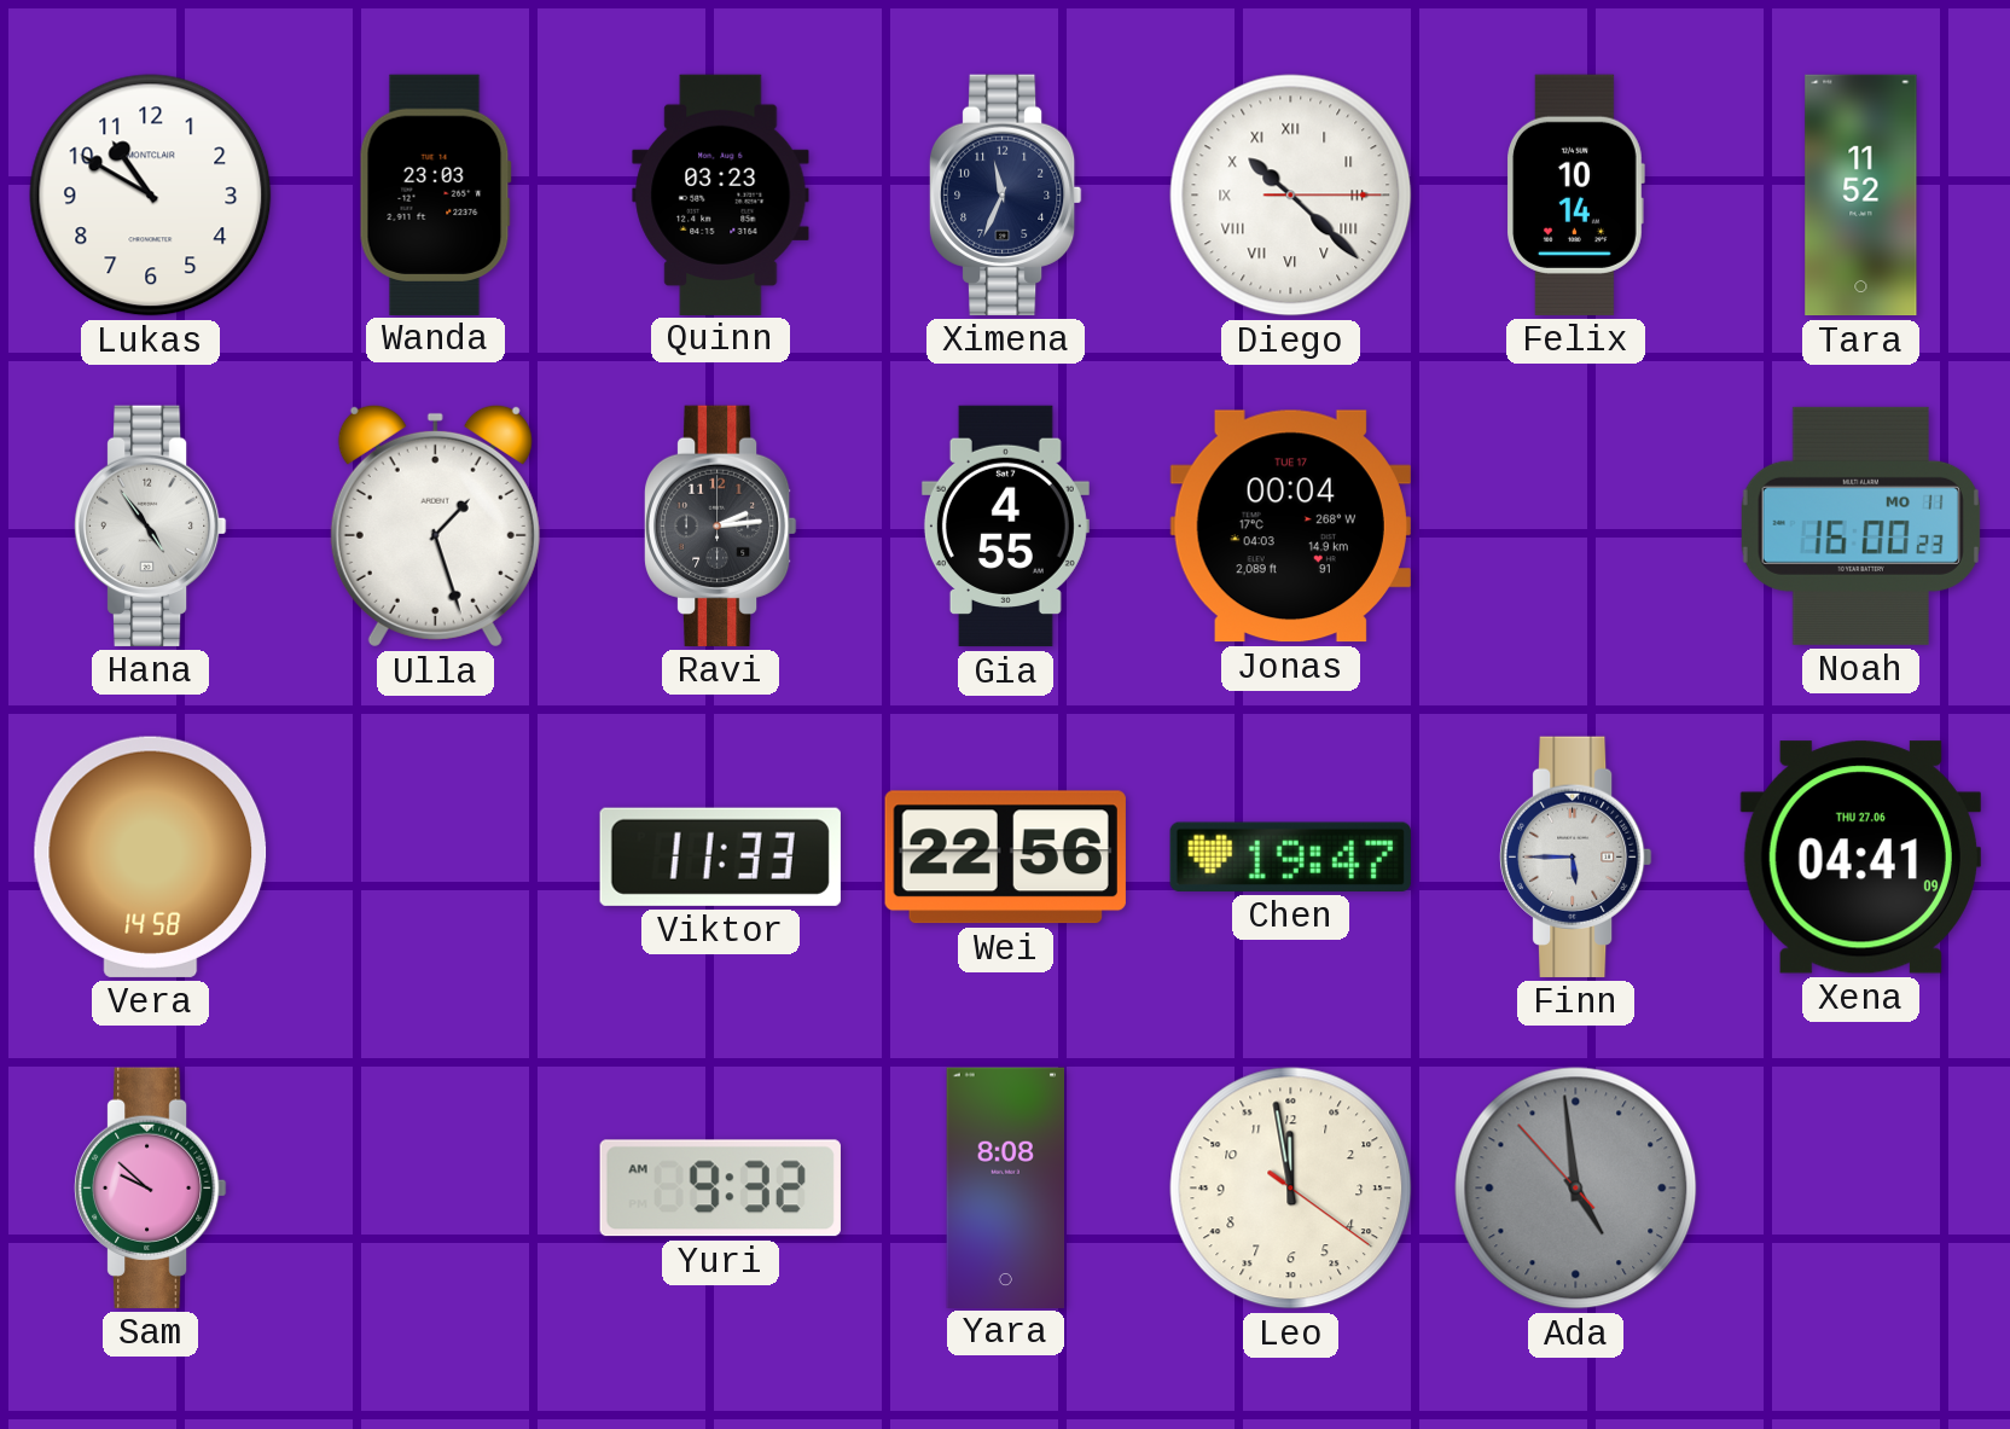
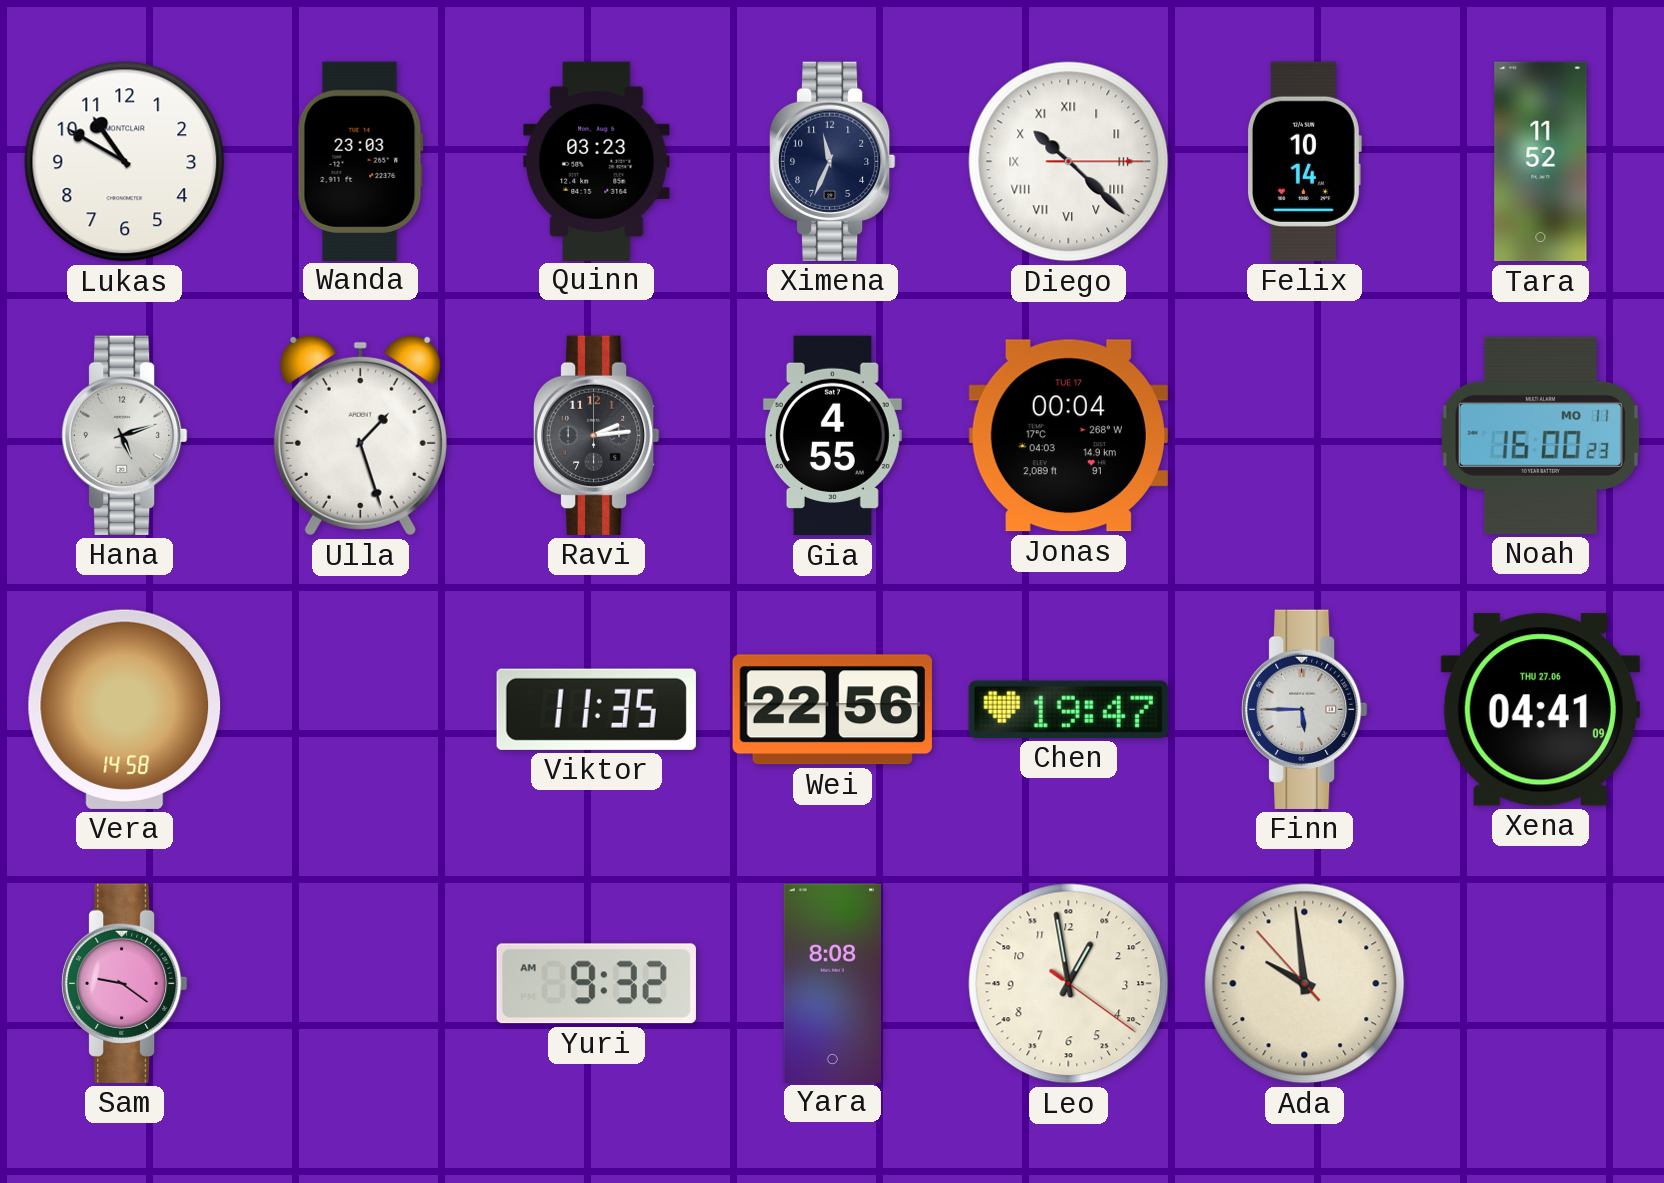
Hana: 4:54 -> 5:12
Viktor: 11:33 -> 11:35
Sam: 9:52 -> 9:21
Leo: 11:58 -> 12:58
Ada: 4:58 -> 9:58
Ada dial: grey -> cream
